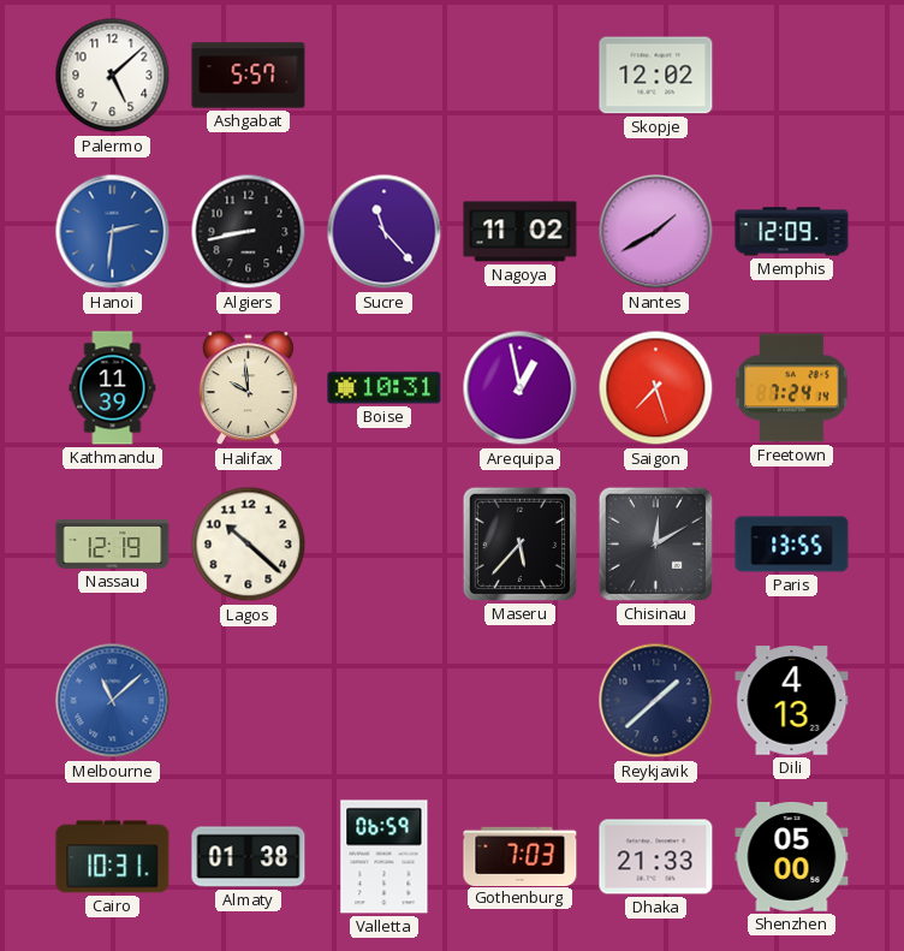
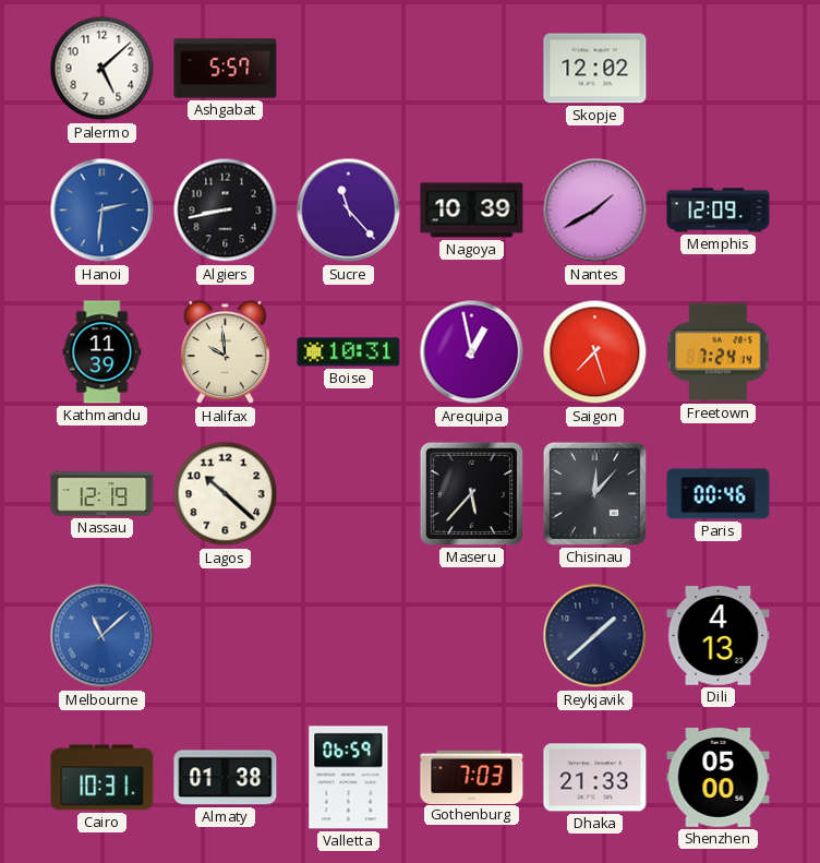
Nagoya: 11:02 -> 10:39
Chisinau: 12:10 -> 12:07
Paris: 13:55 -> 00:46
